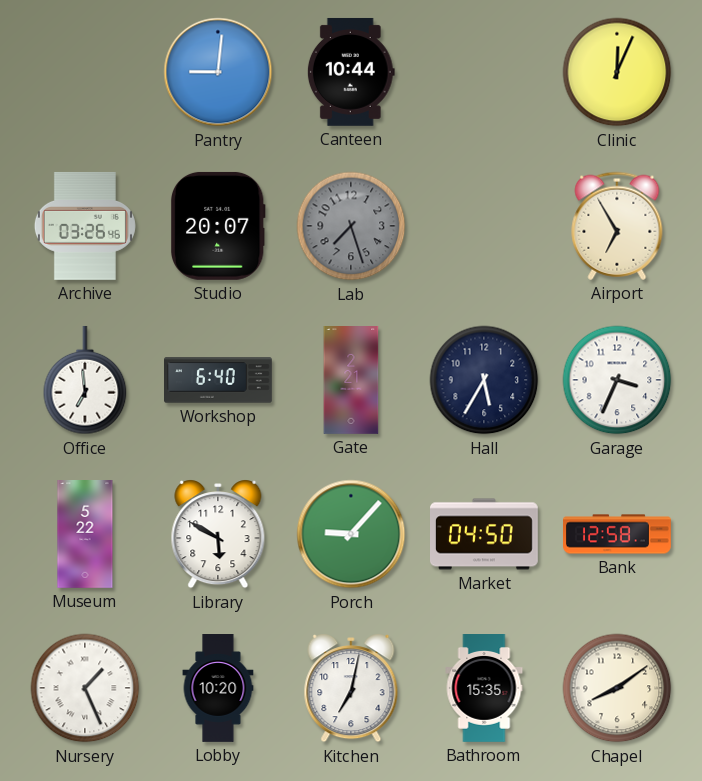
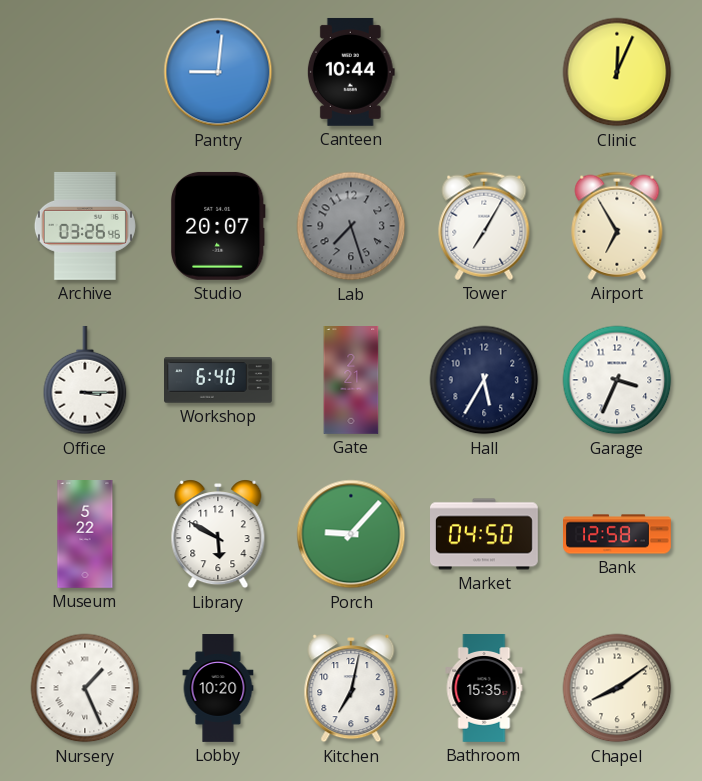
Tower: none -> 7:05
Office: 6:59 -> 3:15
